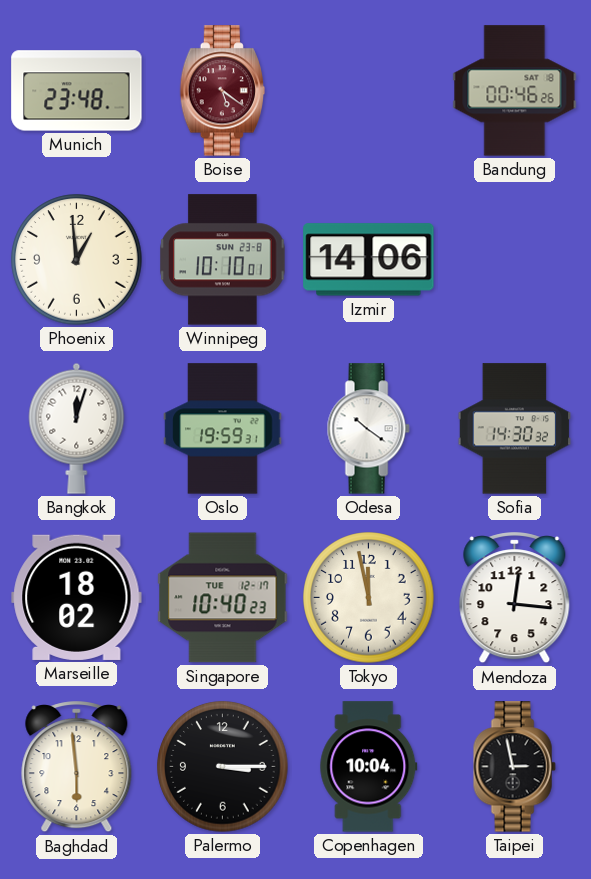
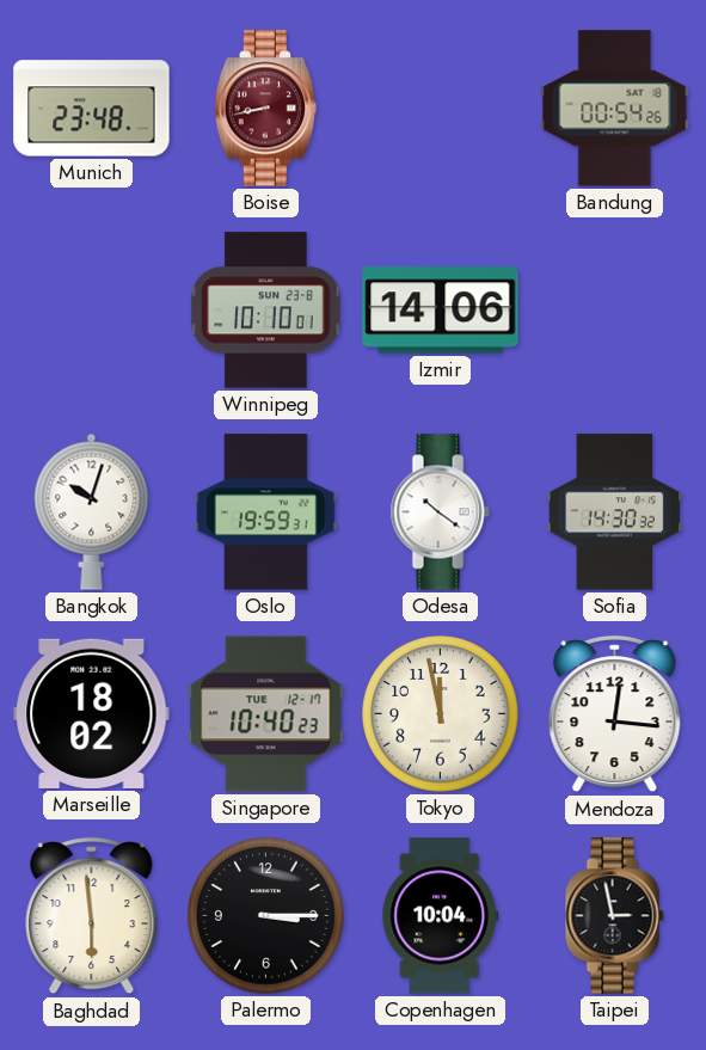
Boise: 5:21 -> 8:43
Bandung: 00:46 -> 00:54
Phoenix: 12:59 -> none
Bangkok: 12:03 -> 10:03
